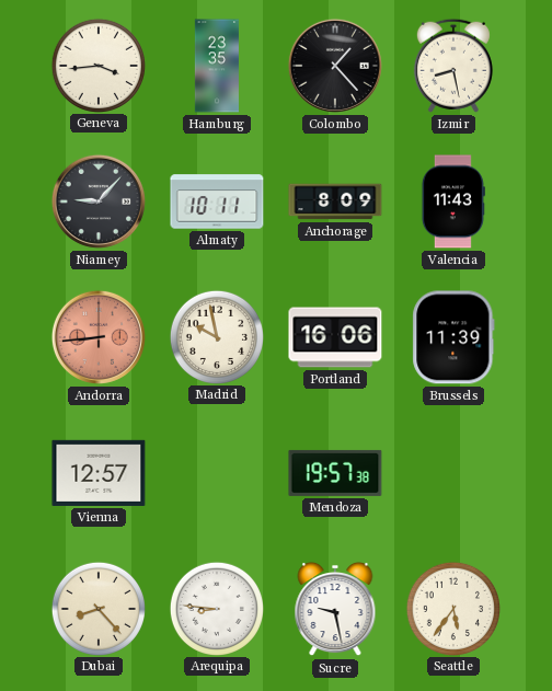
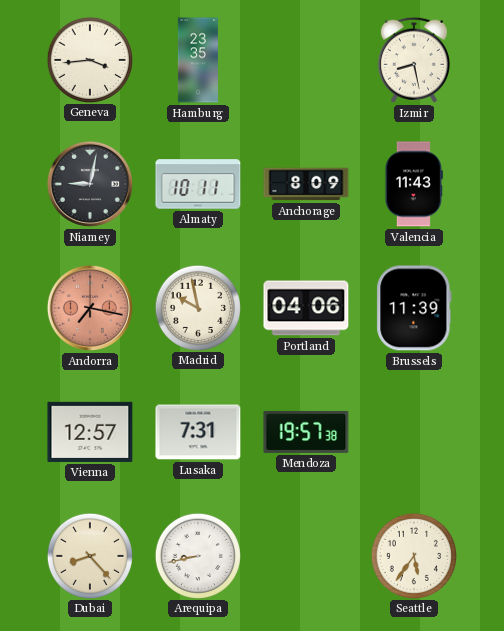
Colombo: 1:23 -> none
Niamey: 9:07 -> 9:02
Andorra: 8:44 -> 7:17
Portland: 16:06 -> 04:06
Lusaka: none -> 7:31
Arequipa: 8:46 -> 8:43
Sucre: 9:28 -> none
